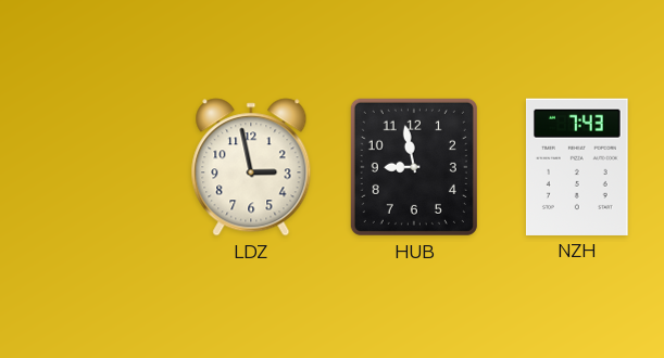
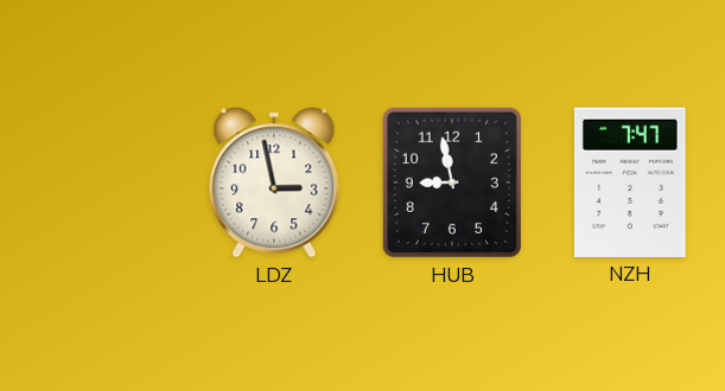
NZH: 7:43 -> 7:47
